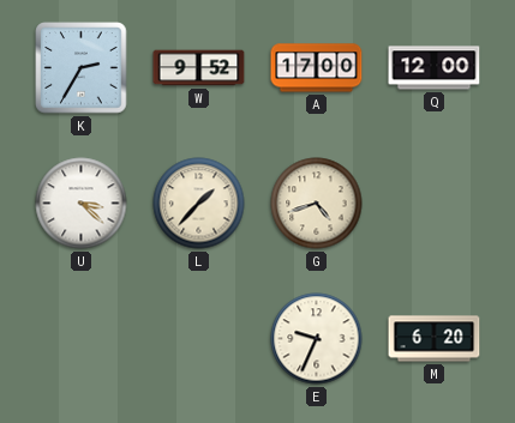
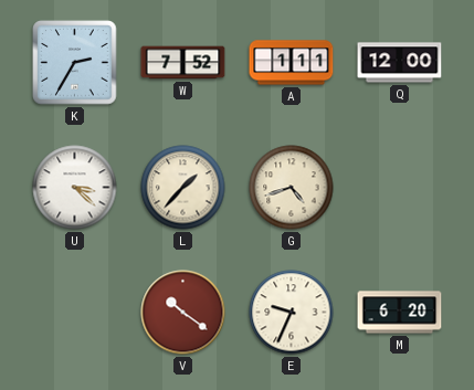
W: 9:52 -> 7:52
A: 17:00 -> 1:11
V: none -> 10:21
